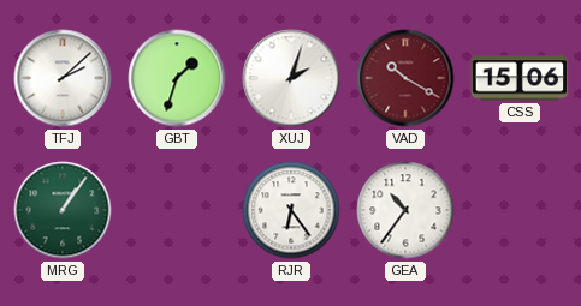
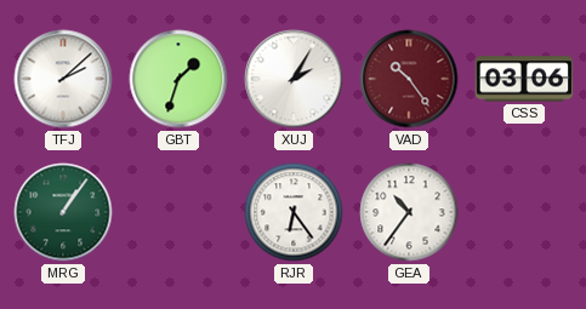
XUJ: 2:03 -> 2:05
VAD: 10:20 -> 10:24
CSS: 15:06 -> 03:06
